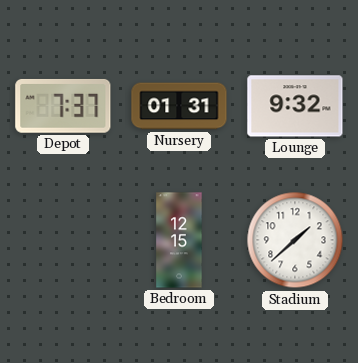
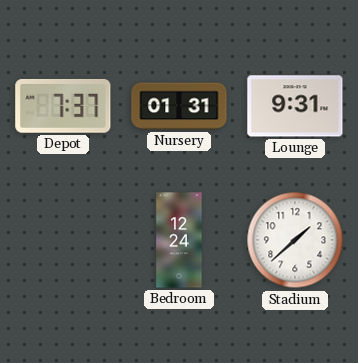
Lounge: 9:32 -> 9:31
Bedroom: 12:15 -> 12:24
